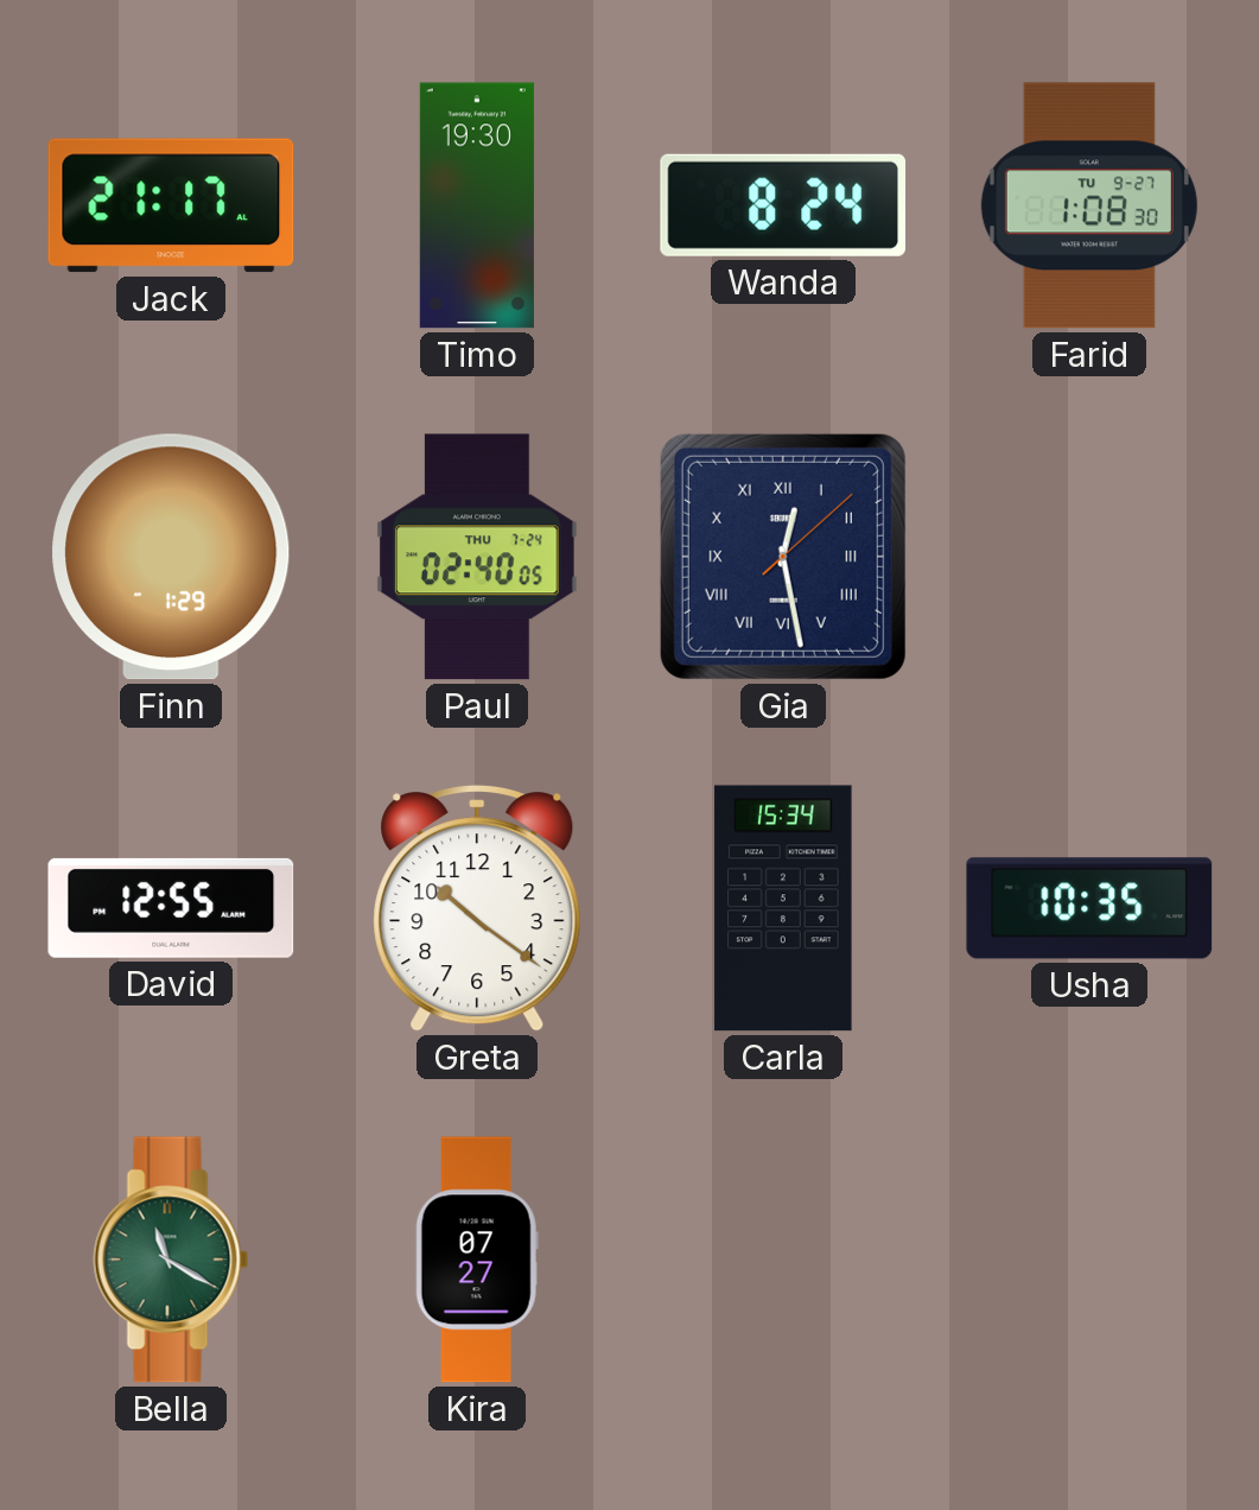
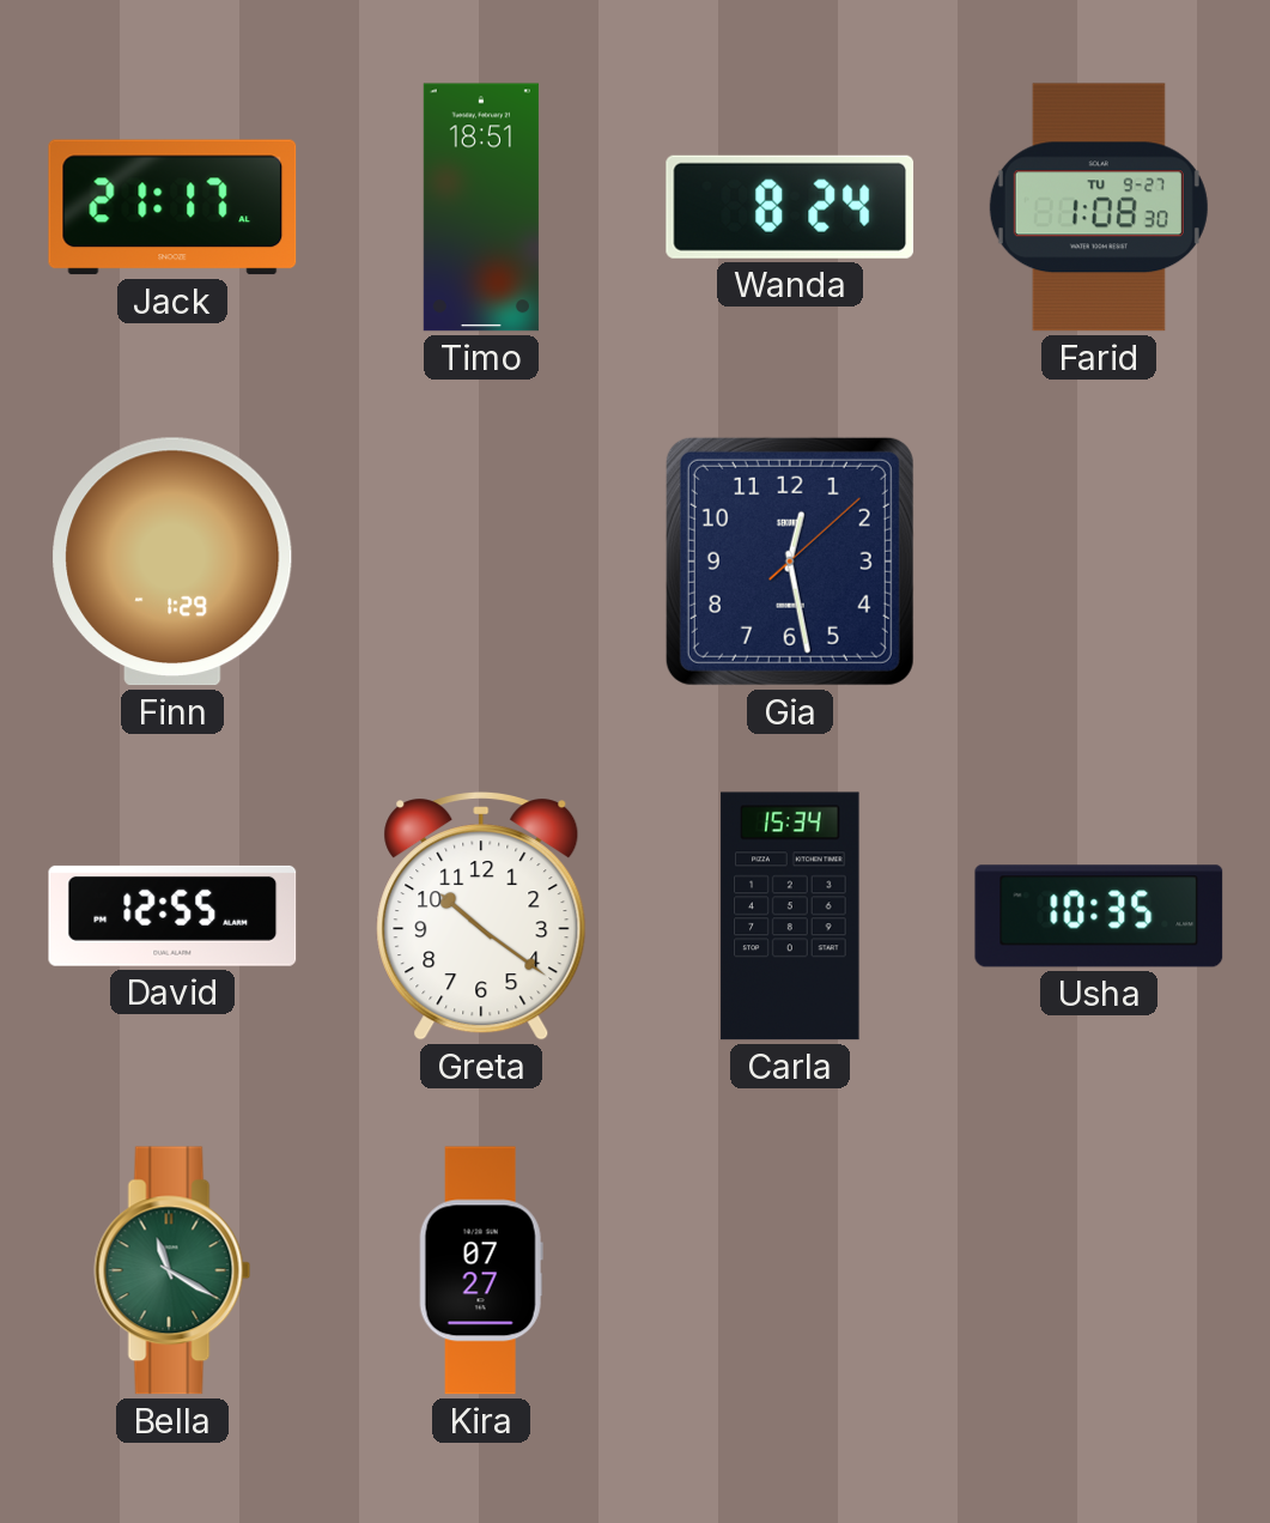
Timo: 19:30 -> 18:51
Paul: 02:40 -> none
Gia numerals: Roman -> Arabic
